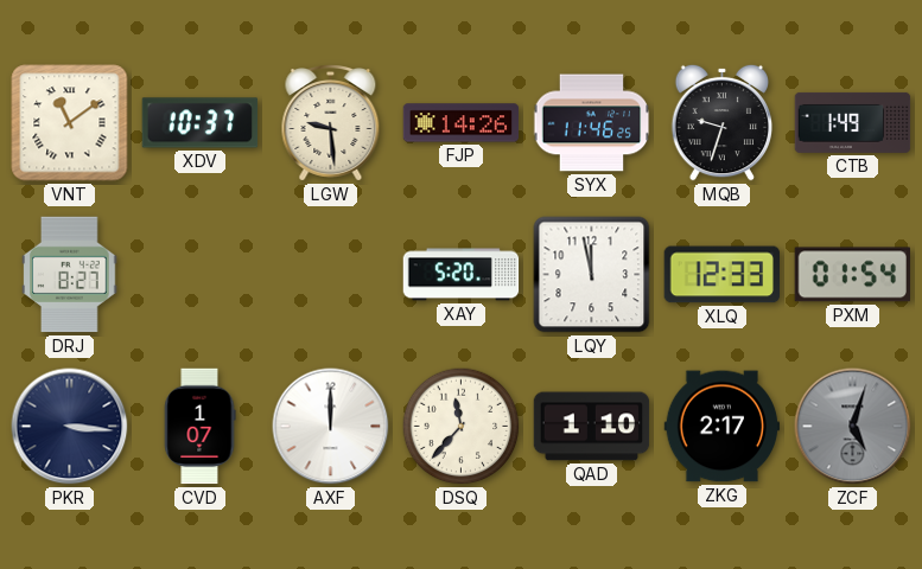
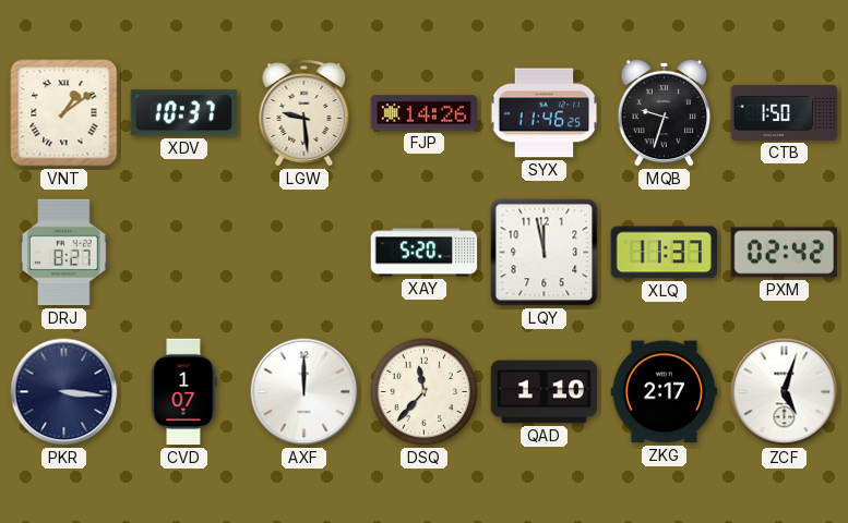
VNT: 11:09 -> 1:09
CTB: 1:49 -> 1:50
XLQ: 12:33 -> 11:37
PXM: 01:54 -> 02:42
ZCF dial: grey -> white
